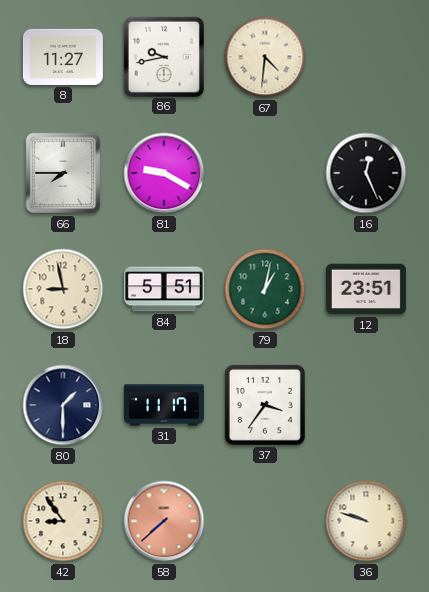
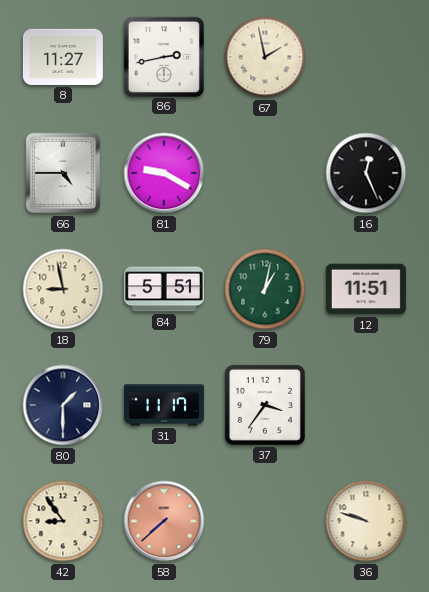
86: 9:43 -> 2:43
67: 4:31 -> 1:58
66: 7:45 -> 4:45
12: 23:51 -> 11:51
